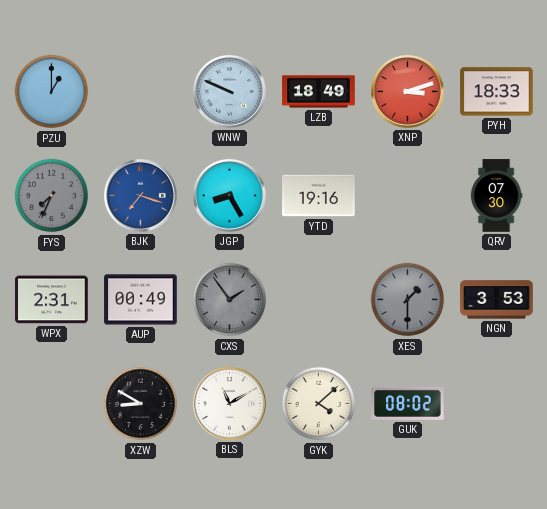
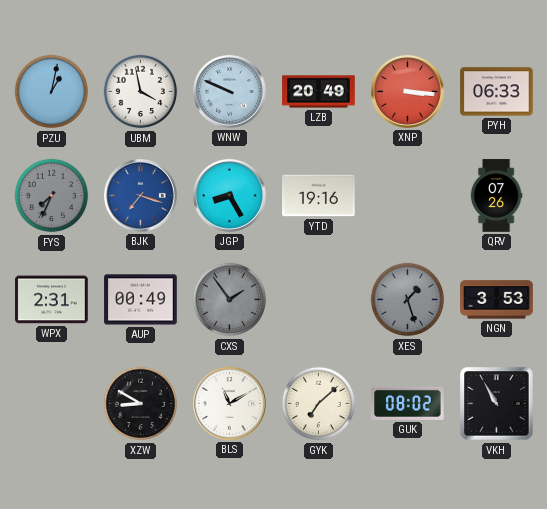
PZU: 1:00 -> 1:02
UBM: none -> 3:58
LZB: 18:49 -> 20:49
XNP: 3:12 -> 3:16
PYH: 18:33 -> 06:33
QRV: 07:30 -> 07:26
XES: 1:30 -> 1:27
GYK: 4:08 -> 7:08
VKH: none -> 10:55
